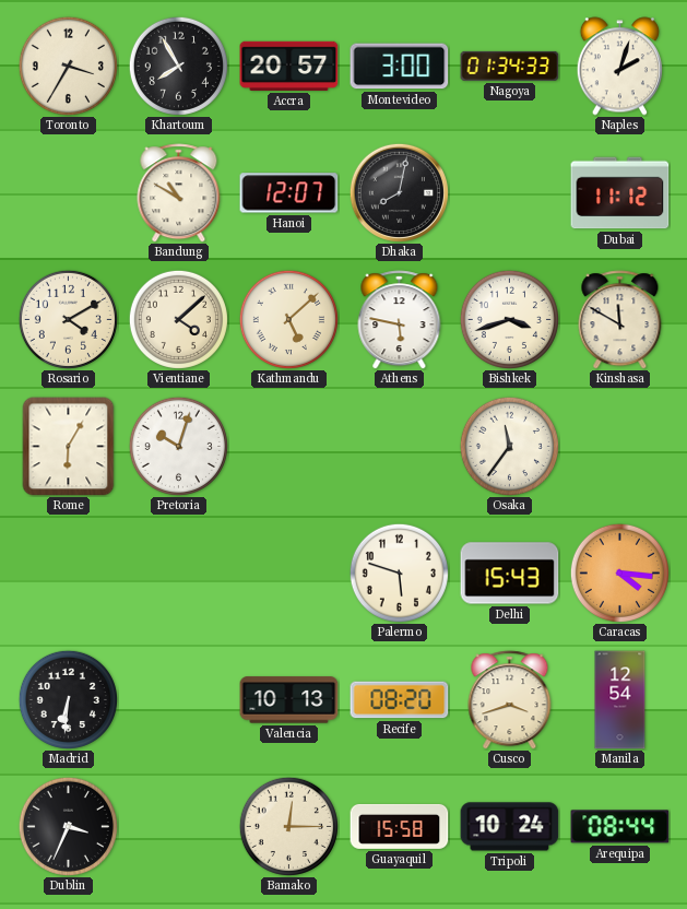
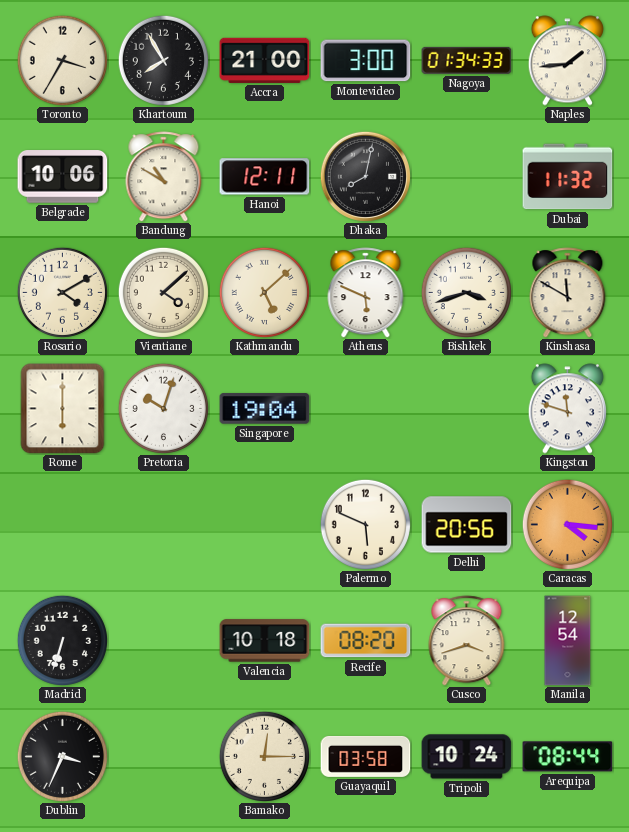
Accra: 20:57 -> 21:00
Naples: 2:03 -> 1:44
Belgrade: none -> 10:06
Hanoi: 12:07 -> 12:11
Dubai: 11:12 -> 11:32
Athens: 5:47 -> 5:49
Rome: 6:05 -> 6:00
Singapore: none -> 19:04
Osaka: 11:36 -> none
Kingston: none -> 11:48
Palermo: 5:48 -> 5:49
Delhi: 15:43 -> 20:56
Madrid: 6:31 -> 6:33
Valencia: 10:13 -> 10:18
Guayaquil: 15:58 -> 03:58
